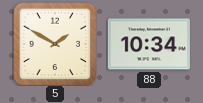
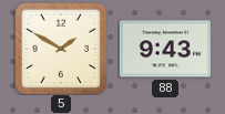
88: 10:34 -> 9:43
